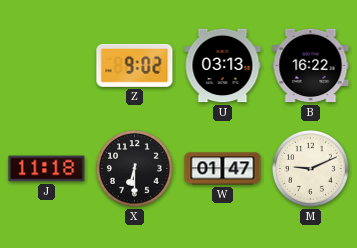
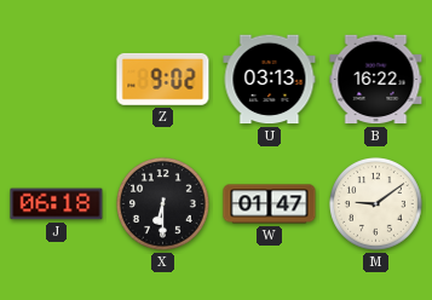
J: 11:18 -> 06:18
M: 9:11 -> 9:09
